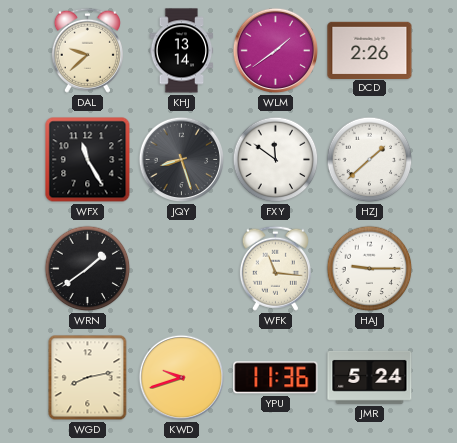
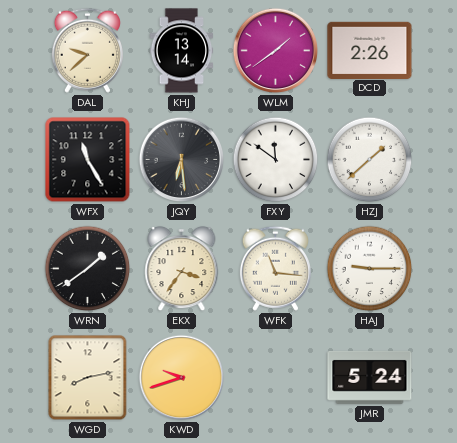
JQY: 8:27 -> 6:29
EKX: none -> 3:36
YPU: 11:36 -> none
